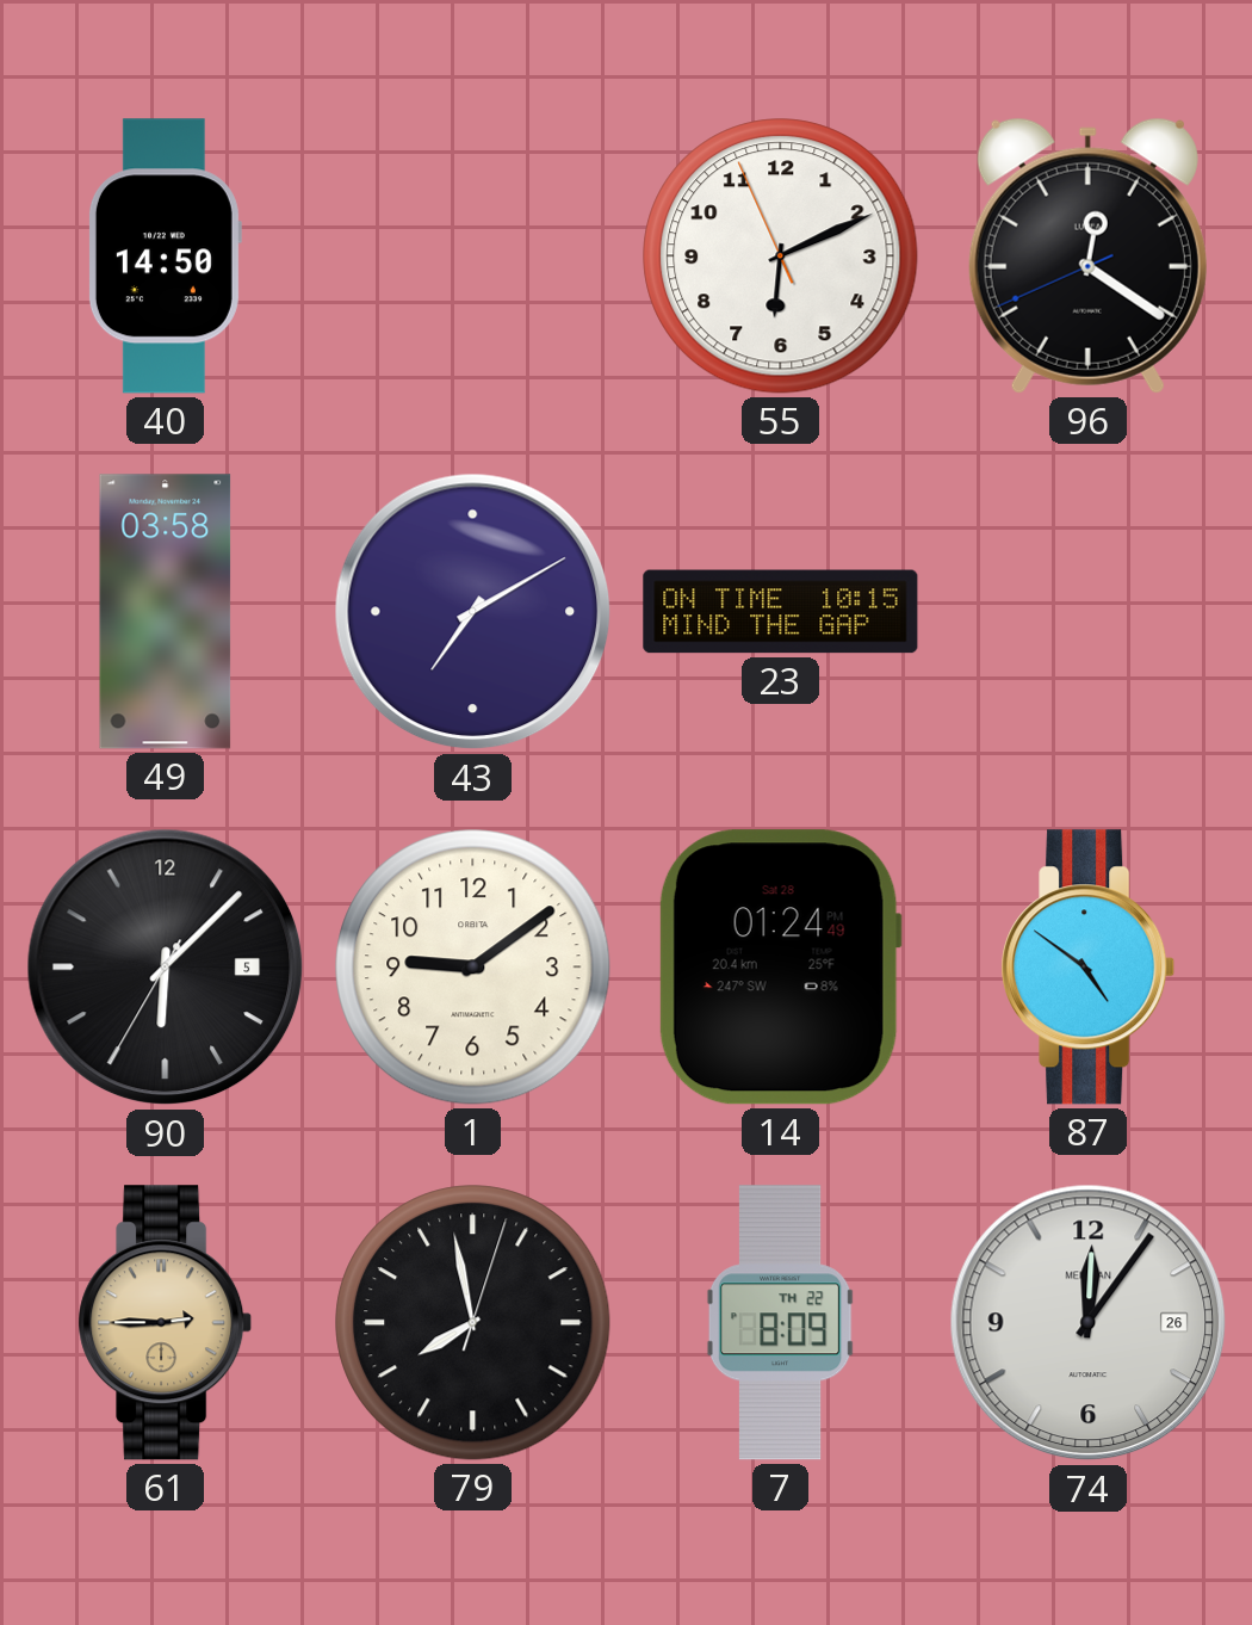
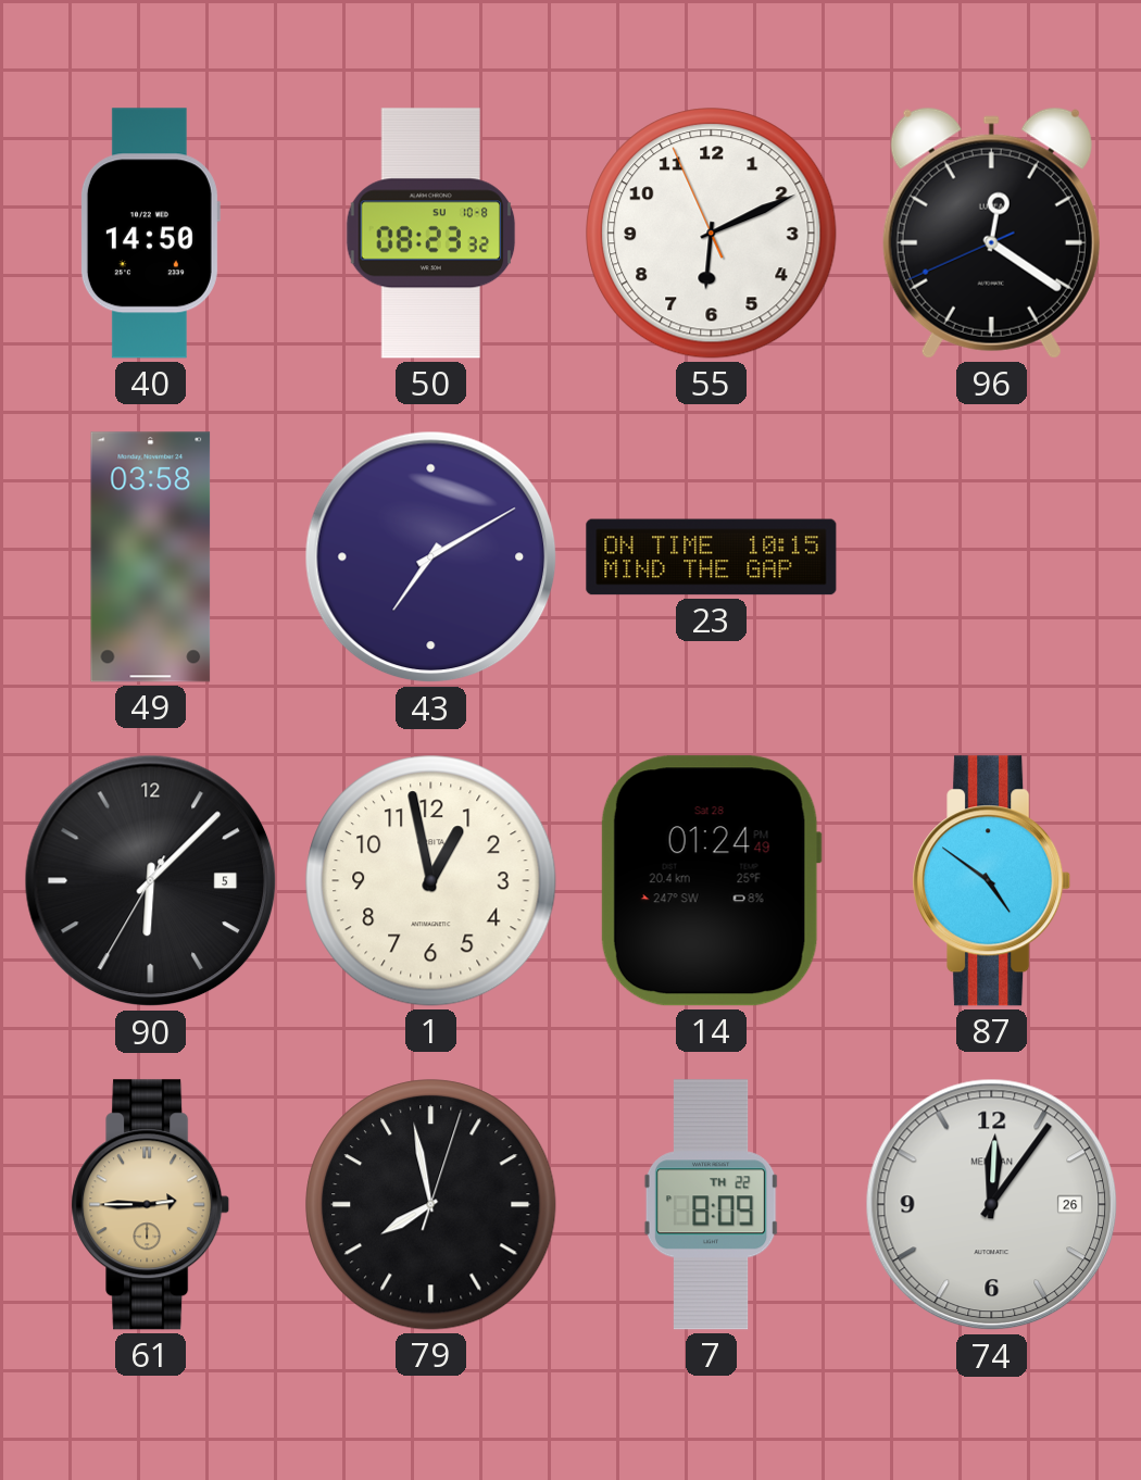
50: none -> 08:23
1: 9:09 -> 12:58
